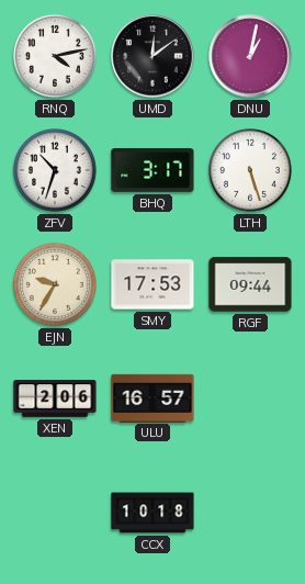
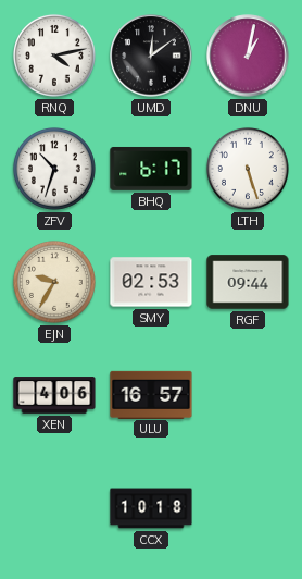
BHQ: 3:17 -> 6:17
SMY: 17:53 -> 02:53
XEN: 2:06 -> 4:06
